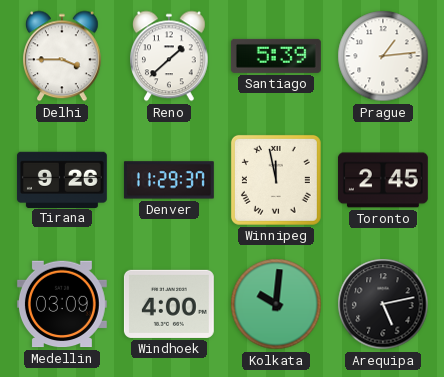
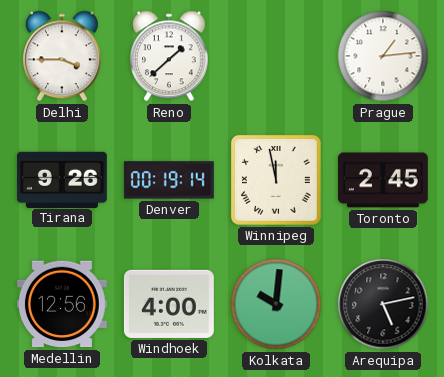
Santiago: 5:39 -> none
Denver: 11:29 -> 00:19
Medellin: 03:09 -> 12:56
